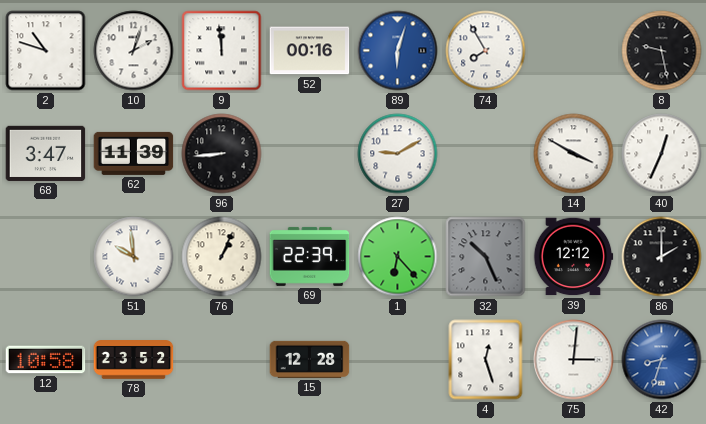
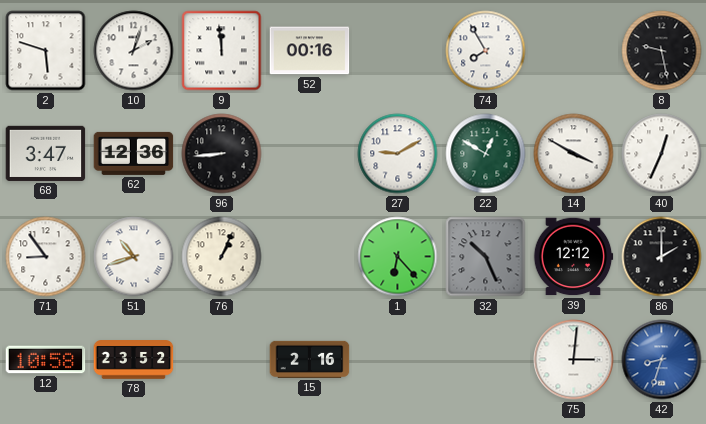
2: 10:48 -> 5:48
89: 6:03 -> none
62: 11:39 -> 12:36
22: none -> 12:50
71: none -> 8:54
51: 9:59 -> 10:42
69: 22:39 -> none
15: 12:28 -> 2:16
4: 12:27 -> none
